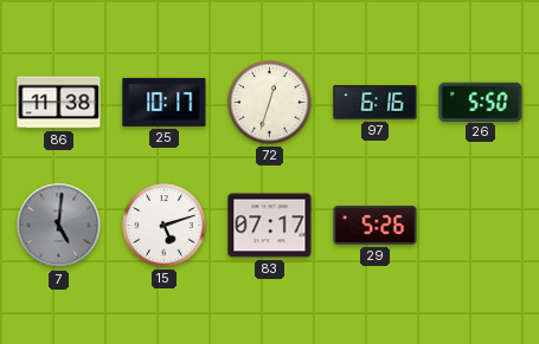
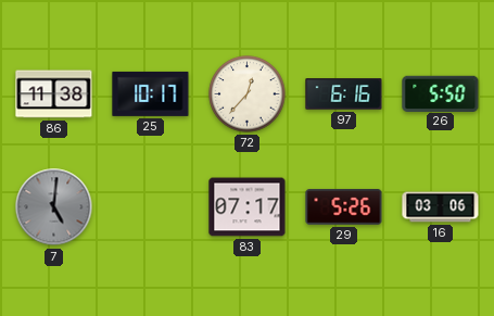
72: 12:33 -> 12:37
15: 5:12 -> none
16: none -> 03:06
